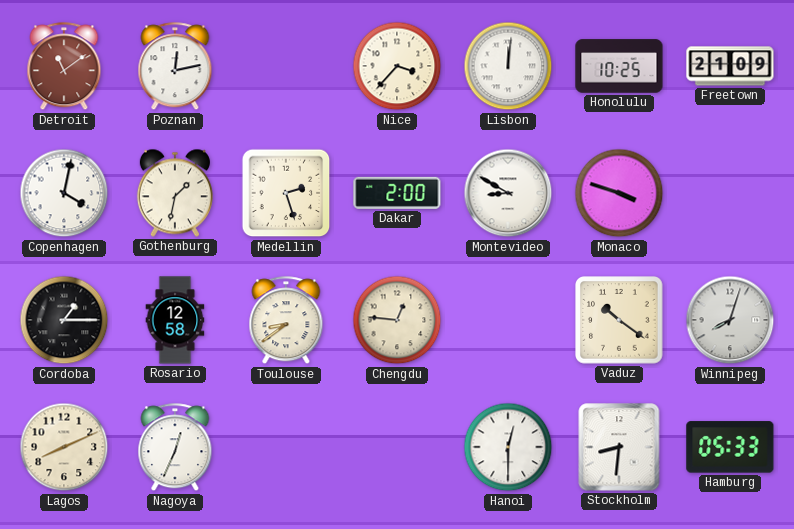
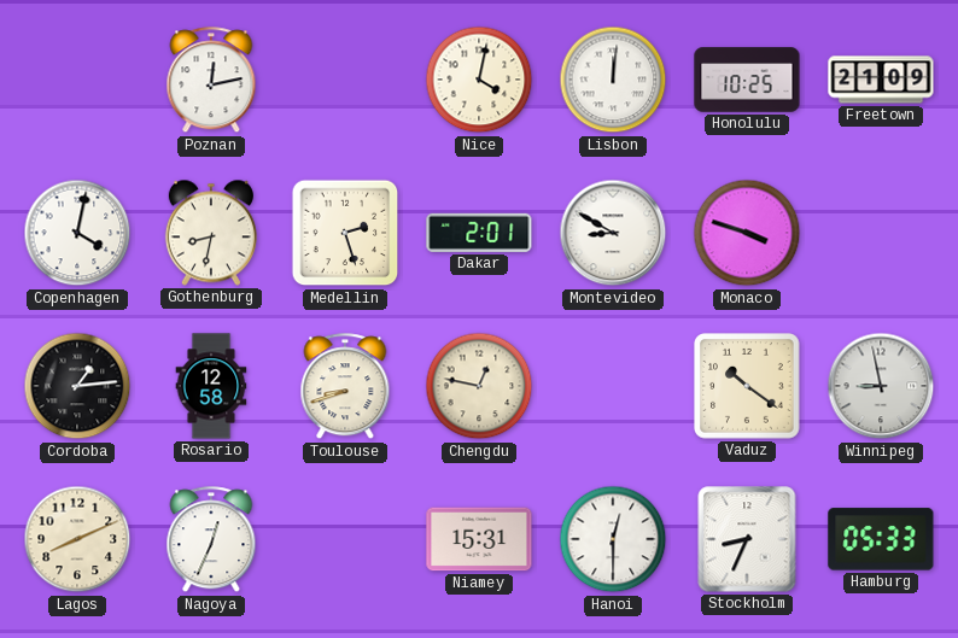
Detroit: 11:09 -> none
Nice: 3:37 -> 4:02
Gothenburg: 1:32 -> 8:32
Dakar: 2:00 -> 2:01
Cordoba: 1:15 -> 1:14
Toulouse: 8:39 -> 8:42
Chengdu: 12:46 -> 12:47
Winnipeg: 8:03 -> 8:58
Niamey: none -> 15:31
Stockholm: 8:31 -> 8:34
